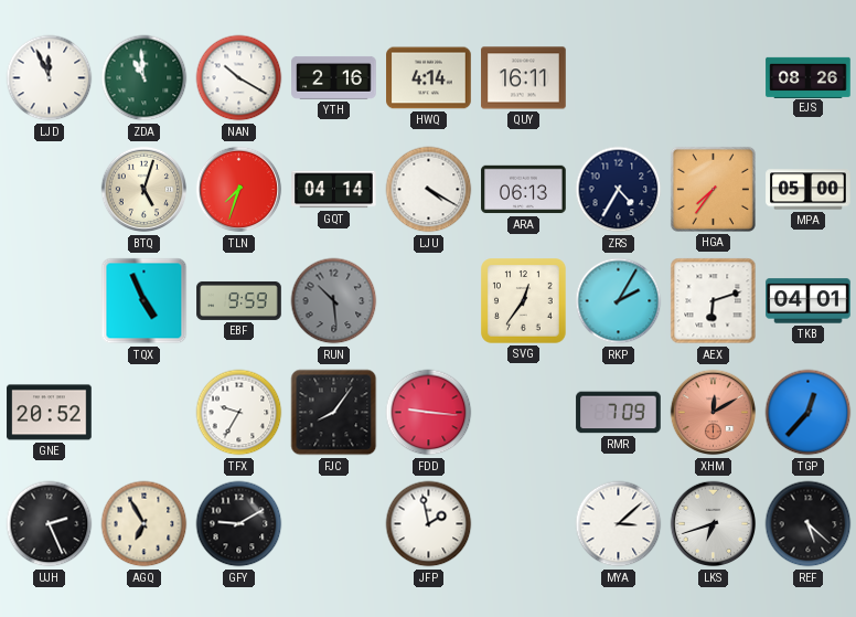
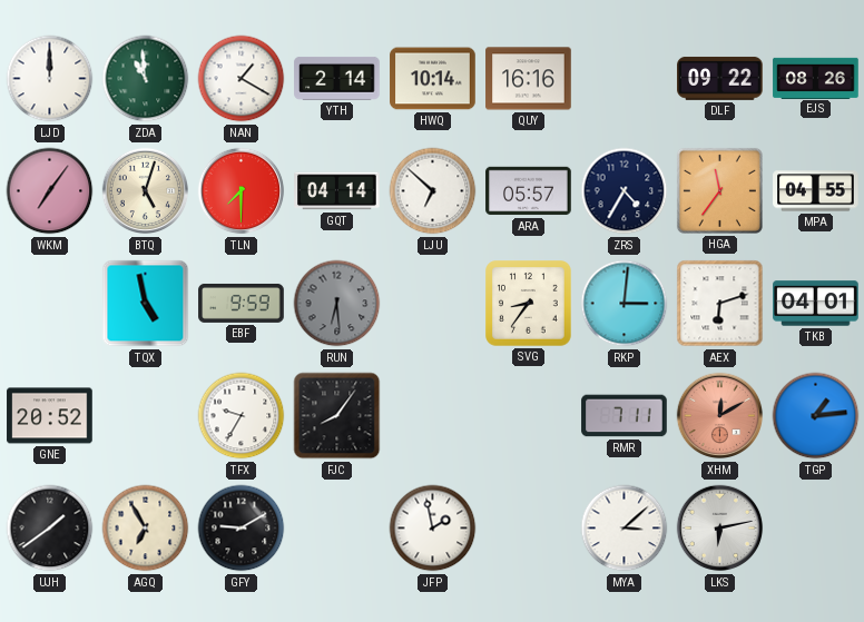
LJD: 11:56 -> 12:00
NAN: 10:20 -> 1:20
YTH: 2:16 -> 2:14
HWQ: 4:14 -> 10:14
QUY: 16:11 -> 16:16
DLF: none -> 09:22
WKM: none -> 7:06
TLN: 7:33 -> 7:30
LJU: 4:20 -> 6:52
ARA: 06:13 -> 05:57
HGA: 7:36 -> 11:36
MPA: 05:00 -> 04:55
TQX: 4:56 -> 4:58
RUN: 10:29 -> 6:29
SVG: 12:36 -> 8:36
RKP: 2:05 -> 3:01
FDD: 9:16 -> none
RMR: 7:09 -> 7:11
TGP: 12:37 -> 1:14
UJH: 2:26 -> 1:39
LKS: 6:42 -> 6:13
REF: 5:22 -> none
